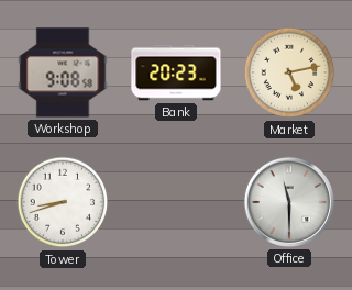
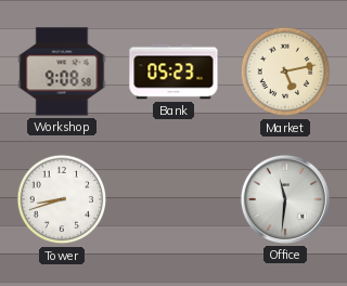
Bank: 20:23 -> 05:23
Office: 11:30 -> 11:31
